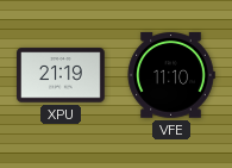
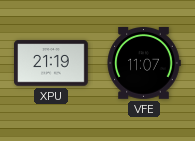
VFE: 11:10 -> 11:07
